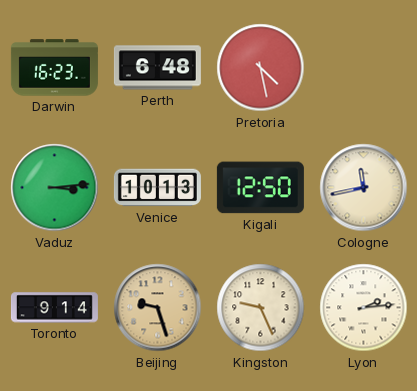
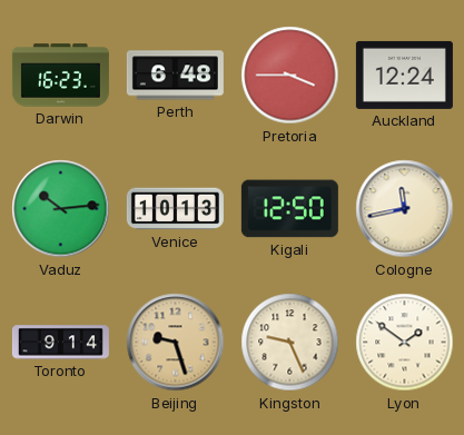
Pretoria: 4:28 -> 3:45
Auckland: none -> 12:24
Vaduz: 3:14 -> 10:14
Lyon: 2:14 -> 1:51
